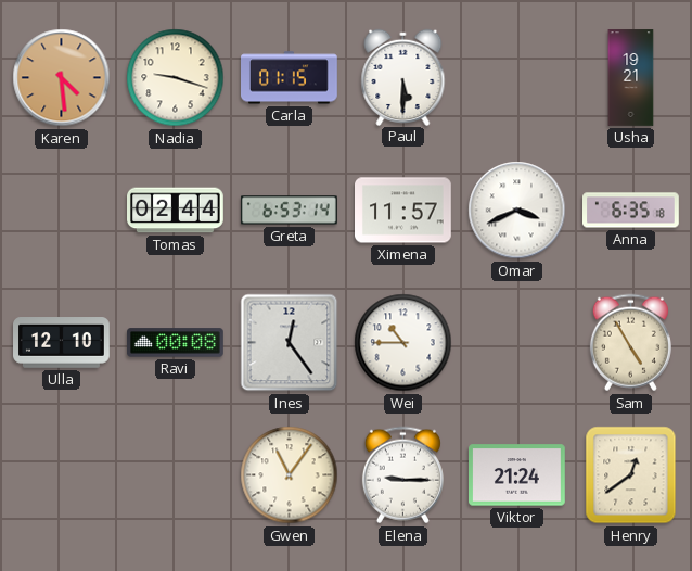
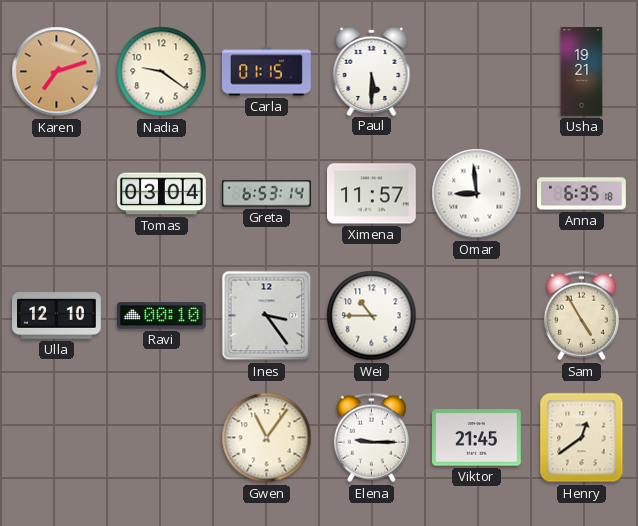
Karen: 4:29 -> 7:12
Nadia: 9:18 -> 9:21
Tomas: 02:44 -> 03:04
Omar: 3:41 -> 8:59
Ravi: 00:08 -> 00:10
Ines: 12:24 -> 3:24
Viktor: 21:24 -> 21:45
